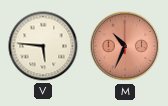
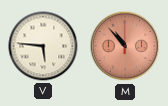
M: 10:34 -> 10:53
